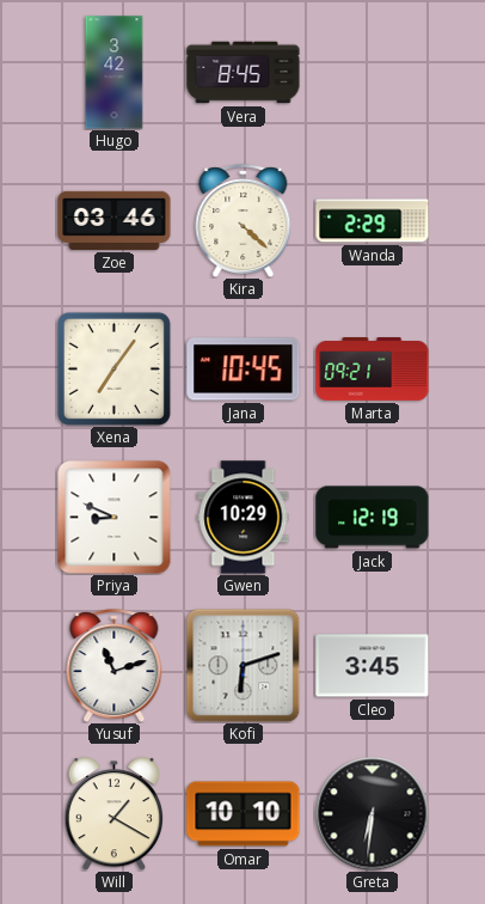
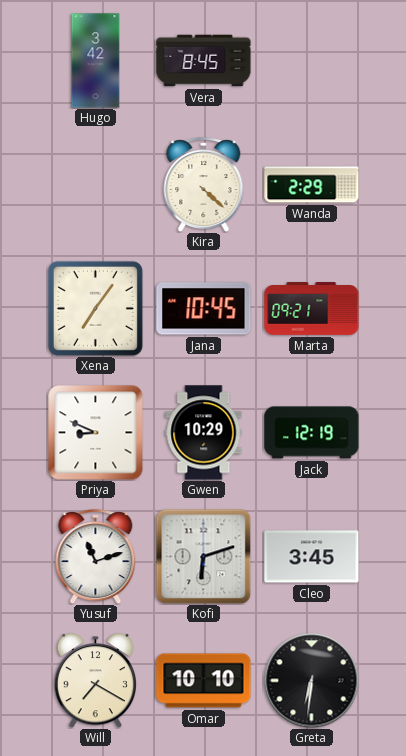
Zoe: 03:46 -> none
Will: 1:20 -> 7:20
